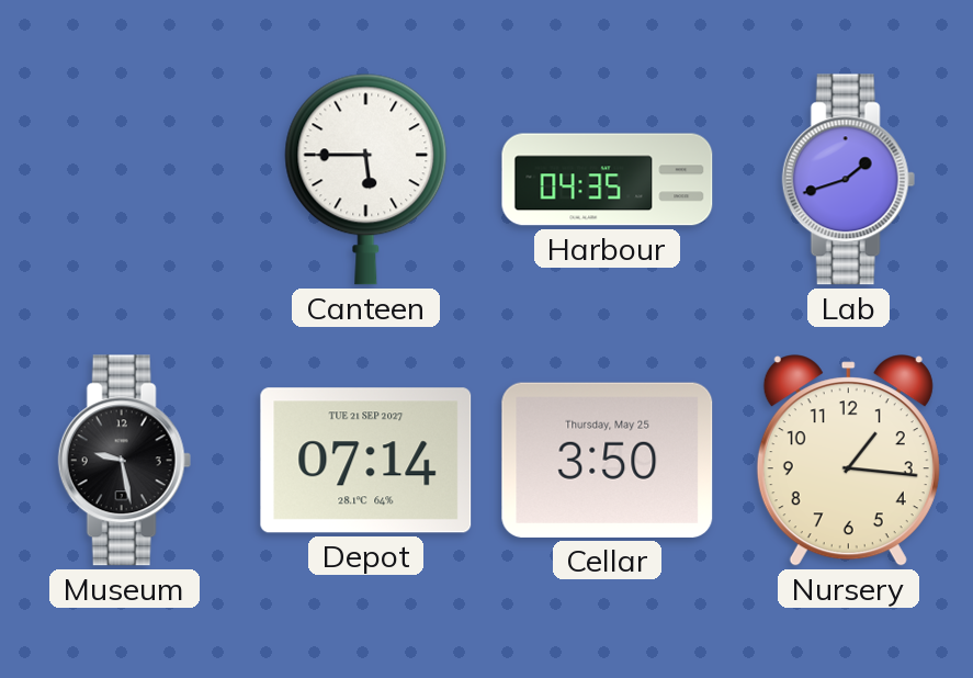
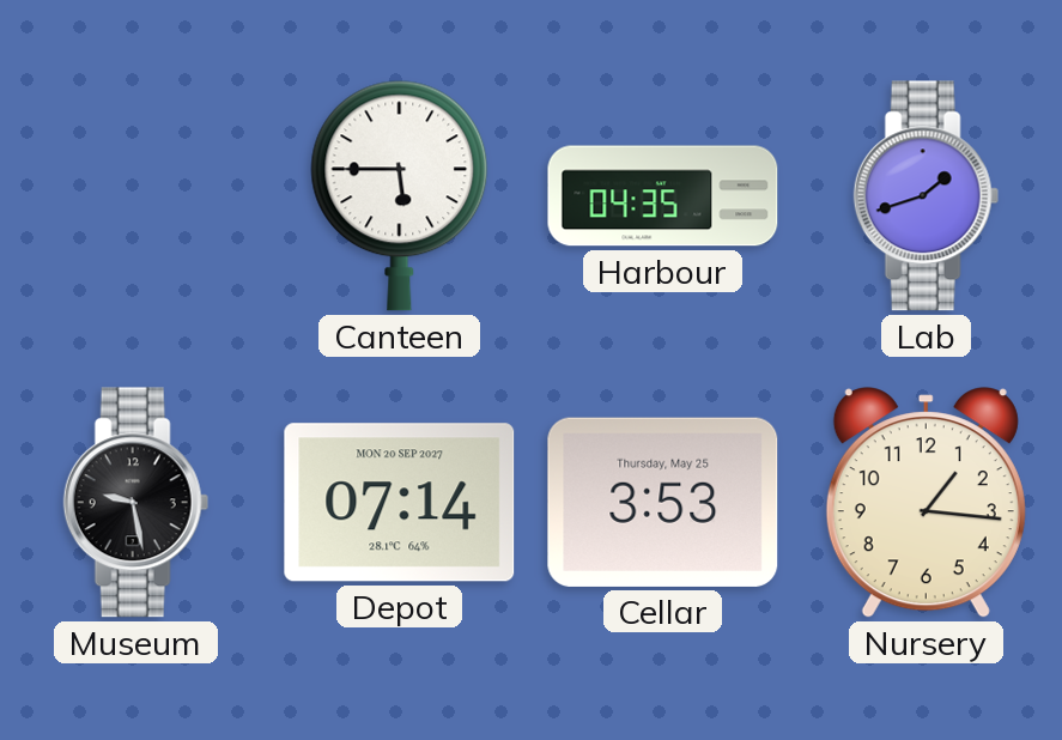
Depot date: TUE 21 SEP 2027 -> MON 20 SEP 2027
Cellar: 3:50 -> 3:53
